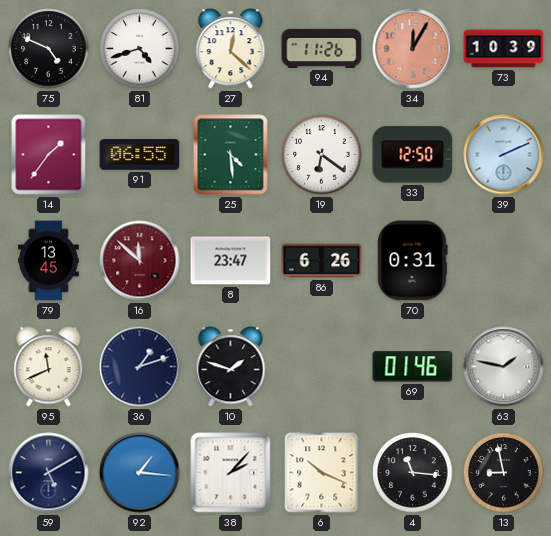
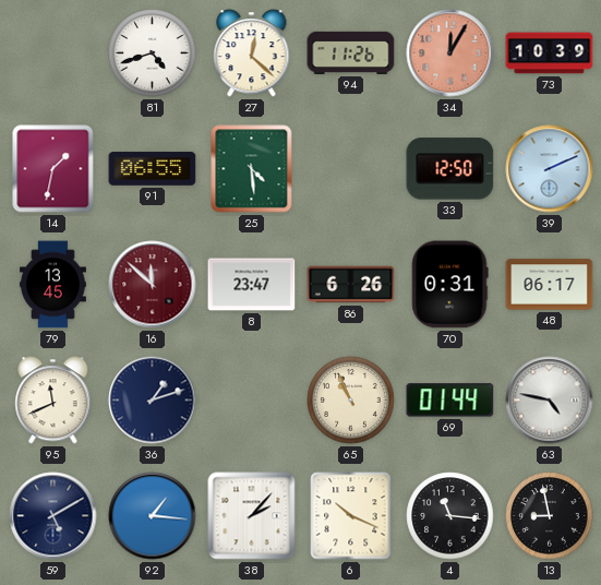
75: 4:49 -> none
14: 1:36 -> 1:32
19: 6:21 -> none
48: none -> 06:17
10: 1:48 -> none
65: none -> 10:56
69: 01:46 -> 01:44
63: 1:47 -> 4:47
